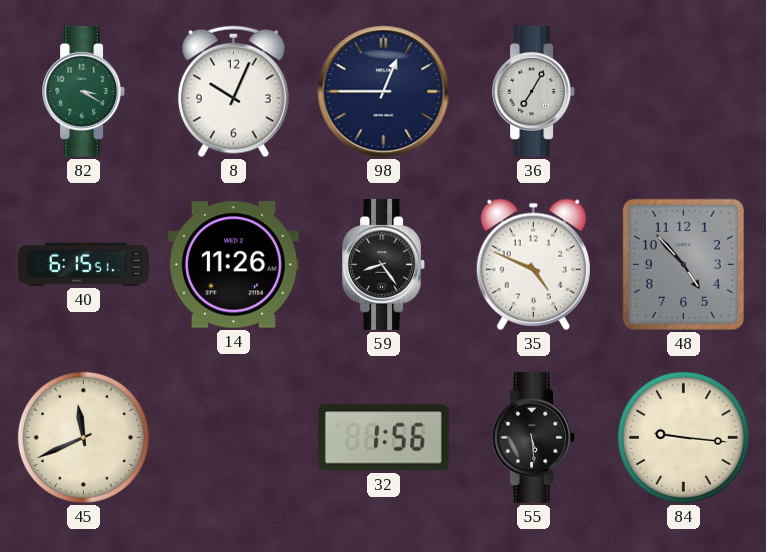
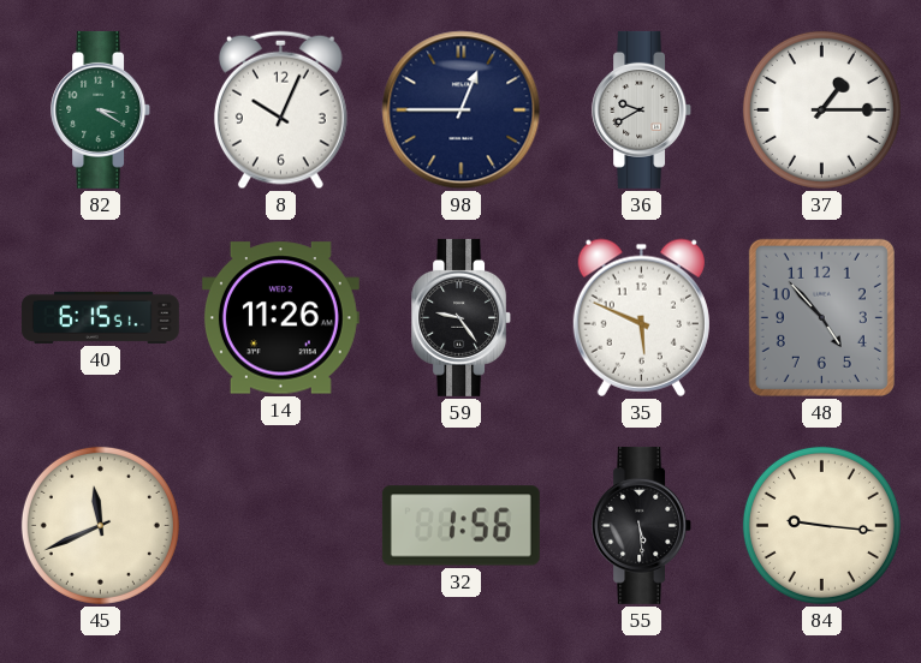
36: 7:05 -> 9:40
37: none -> 1:15
59: 8:24 -> 9:24
35: 4:49 -> 5:49
